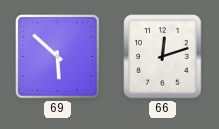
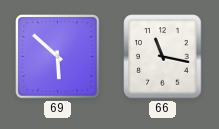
66: 12:12 -> 11:17
